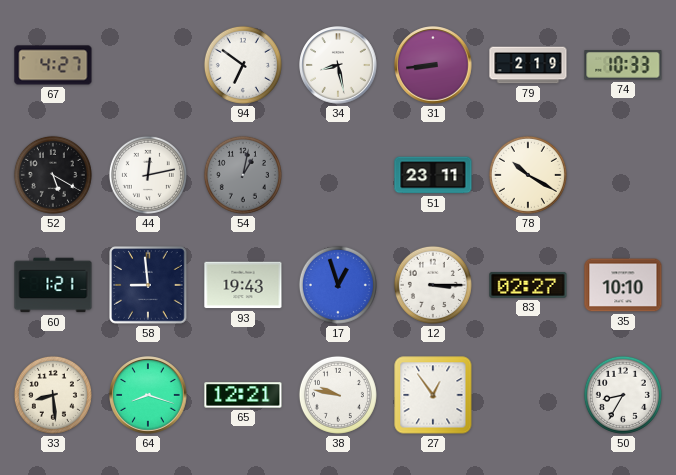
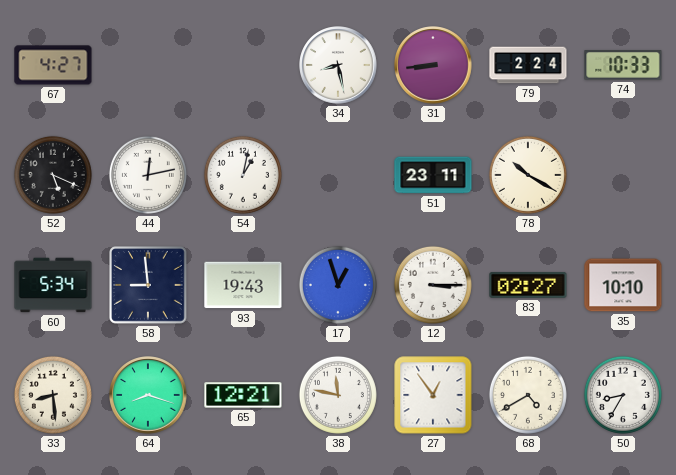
94: 6:51 -> none
79: 2:19 -> 2:24
52: 5:20 -> 5:19
54 dial: grey -> white
60: 1:21 -> 5:34
38: 9:47 -> 11:47
68: none -> 4:40
